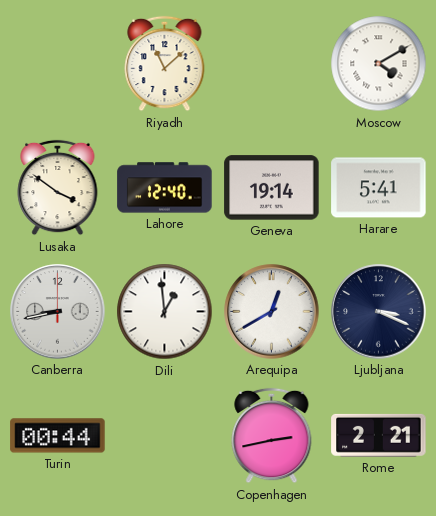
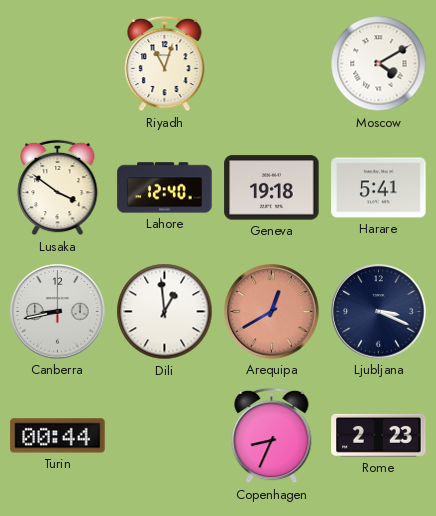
Riyadh: 11:08 -> 11:03
Geneva: 19:14 -> 19:18
Arequipa dial: white -> salmon
Copenhagen: 2:43 -> 8:34
Rome: 2:21 -> 2:23
